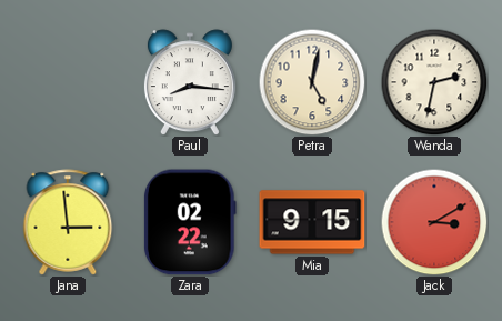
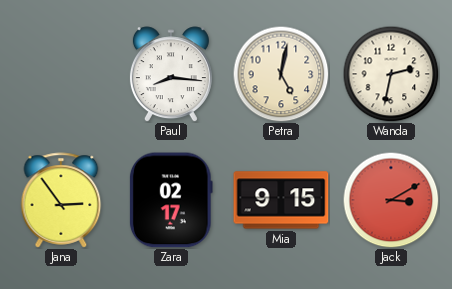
Jana: 2:59 -> 2:54
Zara: 02:22 -> 02:17
